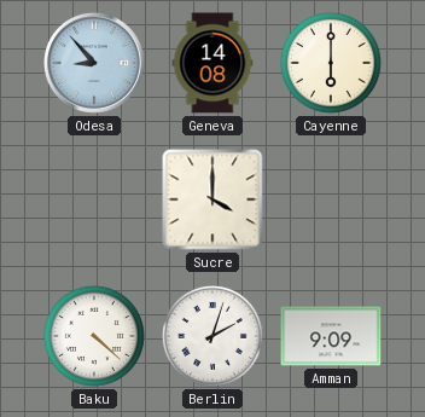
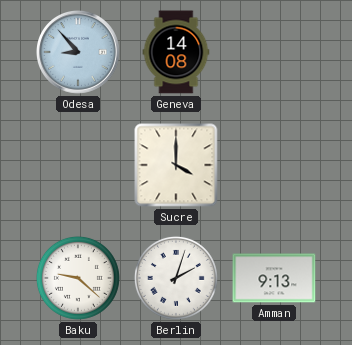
Cayenne: 6:00 -> none
Baku: 4:22 -> 9:22
Amman: 9:09 -> 9:13
